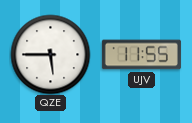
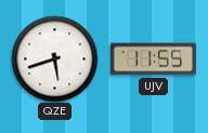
QZE: 5:45 -> 5:42
